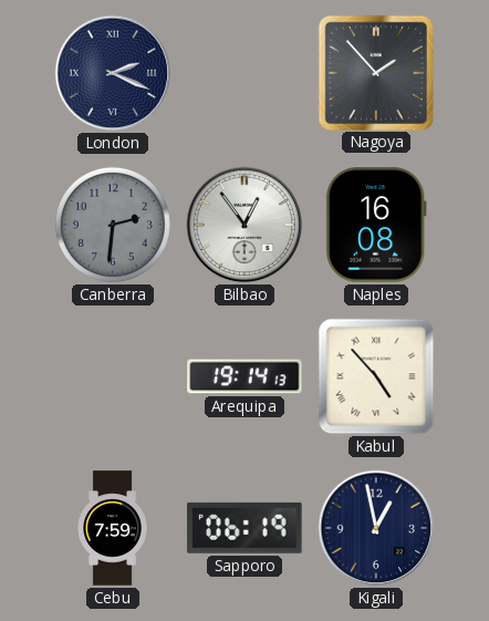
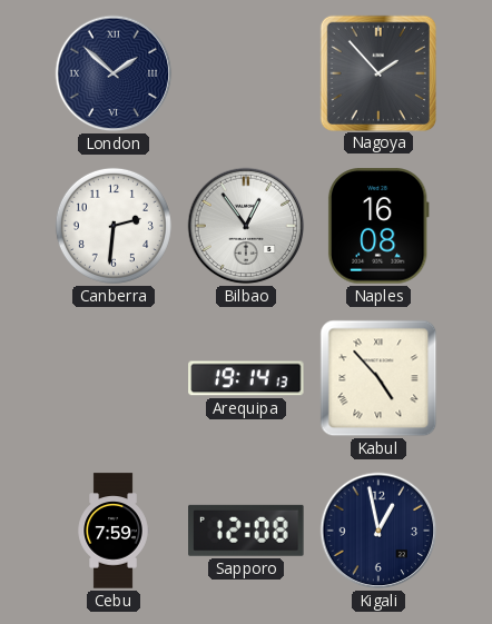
London: 2:19 -> 1:52
Canberra dial: grey -> white
Sapporo: 06:19 -> 12:08
